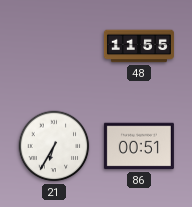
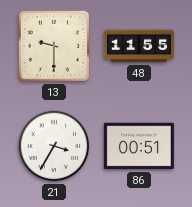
13: none -> 9:30
21: 6:35 -> 3:35
